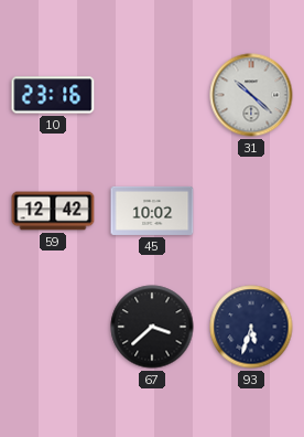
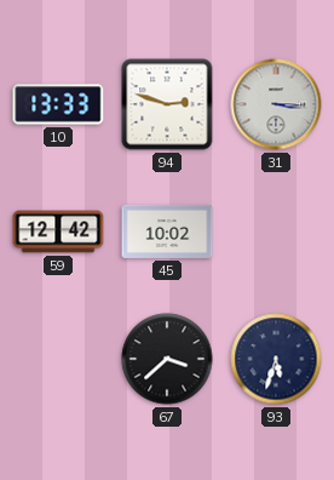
10: 23:16 -> 13:33
94: none -> 2:48
31: 10:22 -> 3:16
